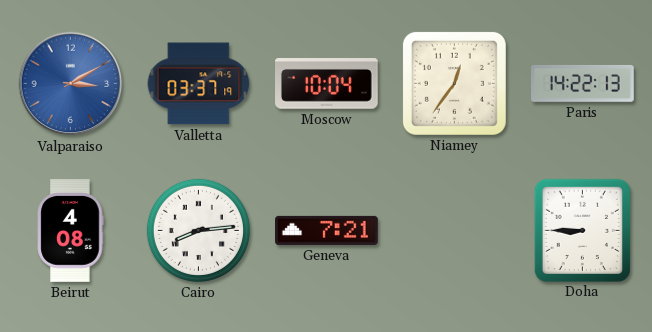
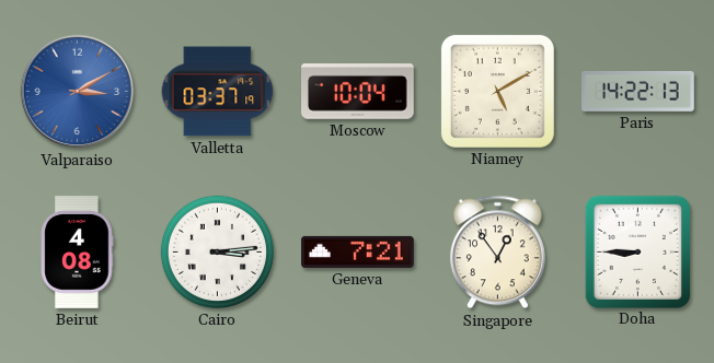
Niamey: 12:36 -> 5:10
Cairo: 8:14 -> 3:14
Singapore: none -> 12:54
